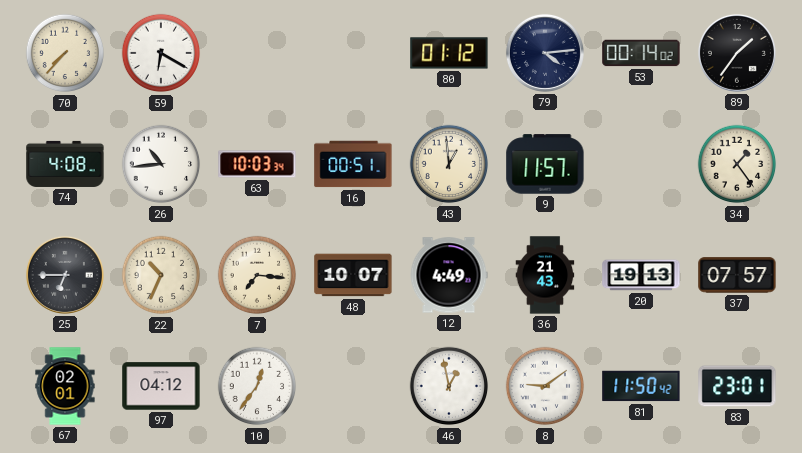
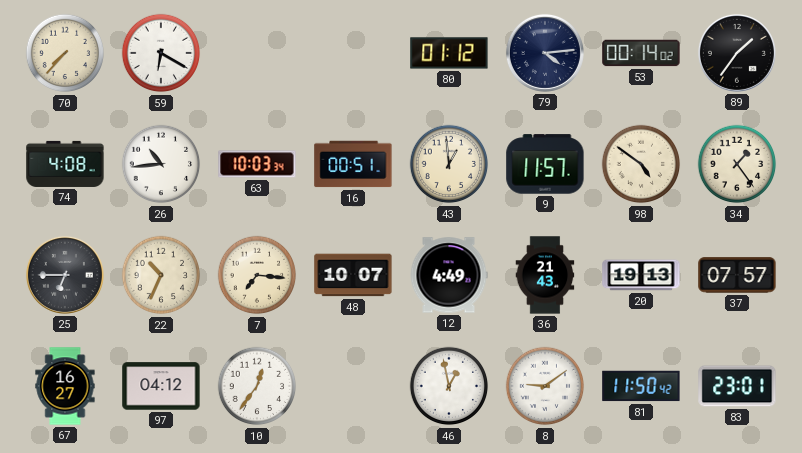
98: none -> 4:51
67: 02:01 -> 16:27
